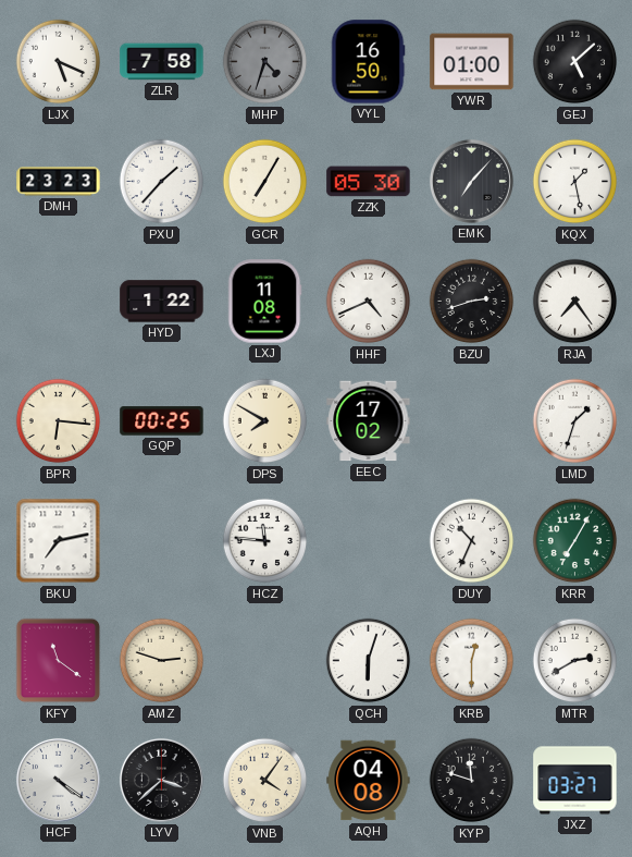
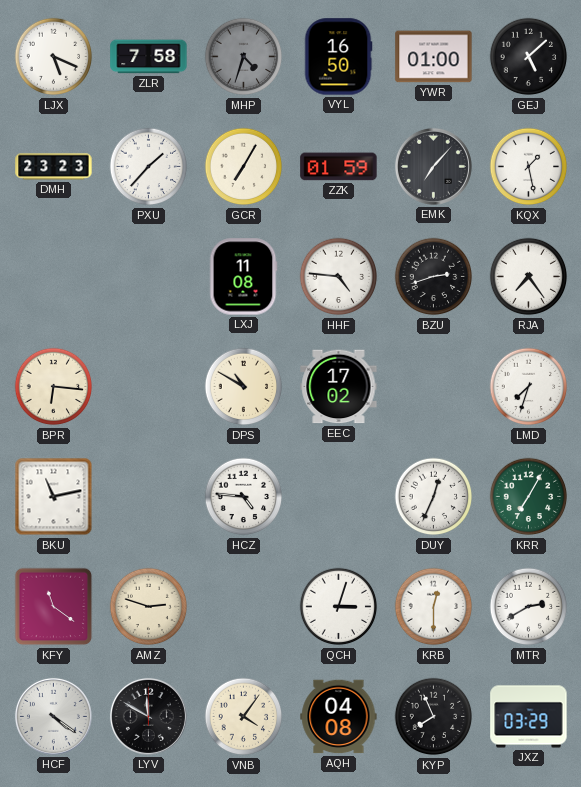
ZZK: 05:30 -> 01:59
HYD: 1:22 -> none
HHF: 4:41 -> 4:46
GQP: 00:25 -> none
DPS: 7:50 -> 10:50
LMD: 1:33 -> 7:33
BKU: 7:13 -> 11:13
HCZ: 11:46 -> 4:46
DUY: 10:34 -> 12:34
QCH: 6:03 -> 3:03
LYV: 3:38 -> 11:50
KYP: 11:48 -> 7:56
JXZ: 03:27 -> 03:29
